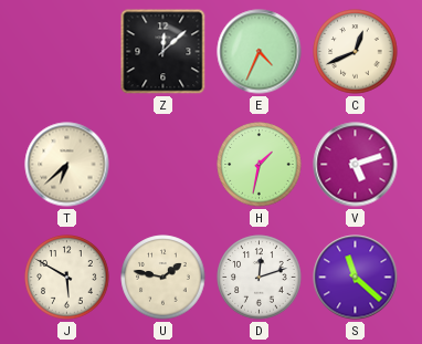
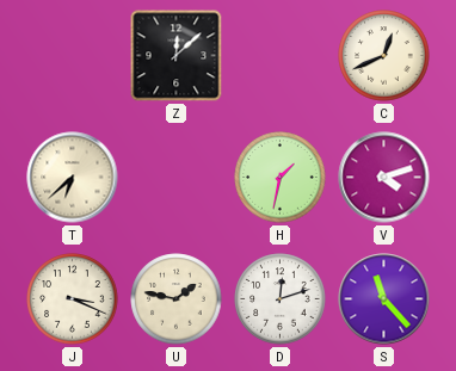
E: 4:34 -> none
V: 5:12 -> 4:12
J: 5:50 -> 3:19
S: 11:22 -> 11:23
